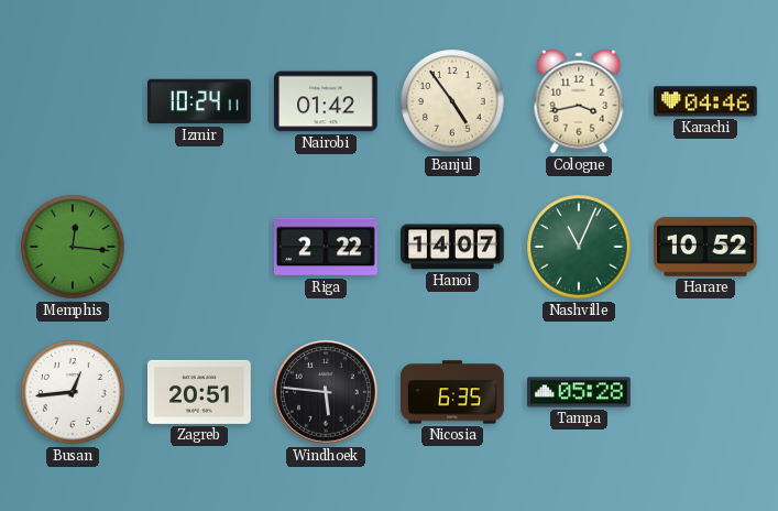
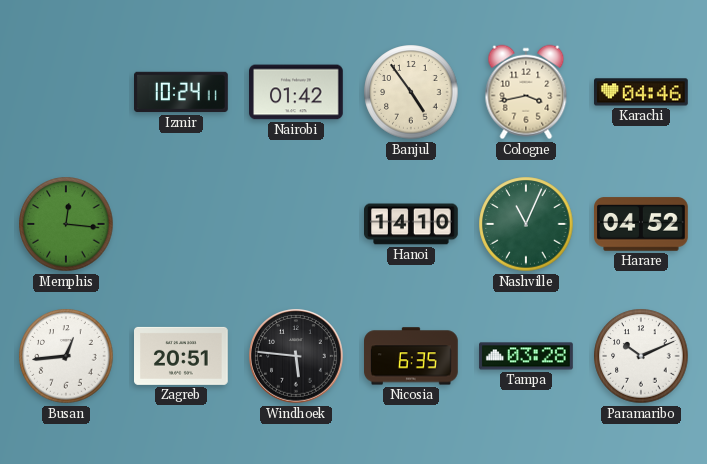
Riga: 2:22 -> none
Hanoi: 14:07 -> 14:10
Harare: 10:52 -> 04:52
Tampa: 05:28 -> 03:28
Paramaribo: none -> 10:11
